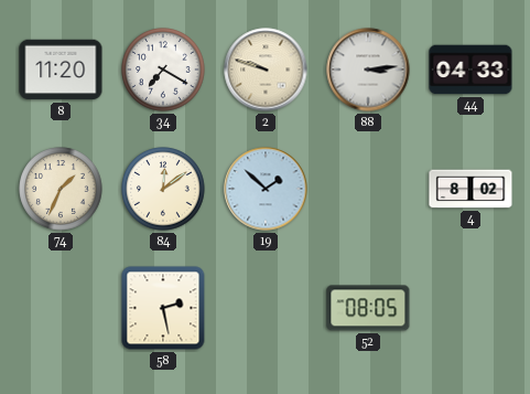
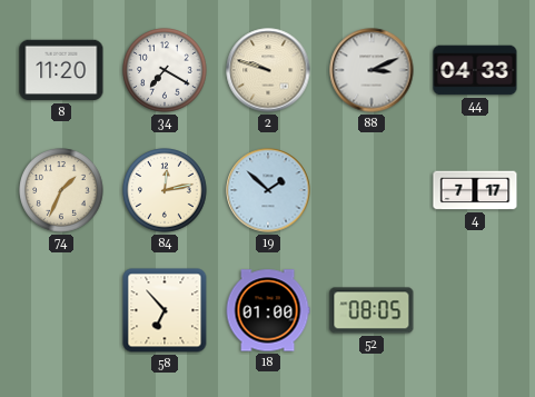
88: 3:14 -> 3:11
84: 12:09 -> 12:13
4: 8:02 -> 7:17
58: 2:28 -> 6:53
18: none -> 01:00
